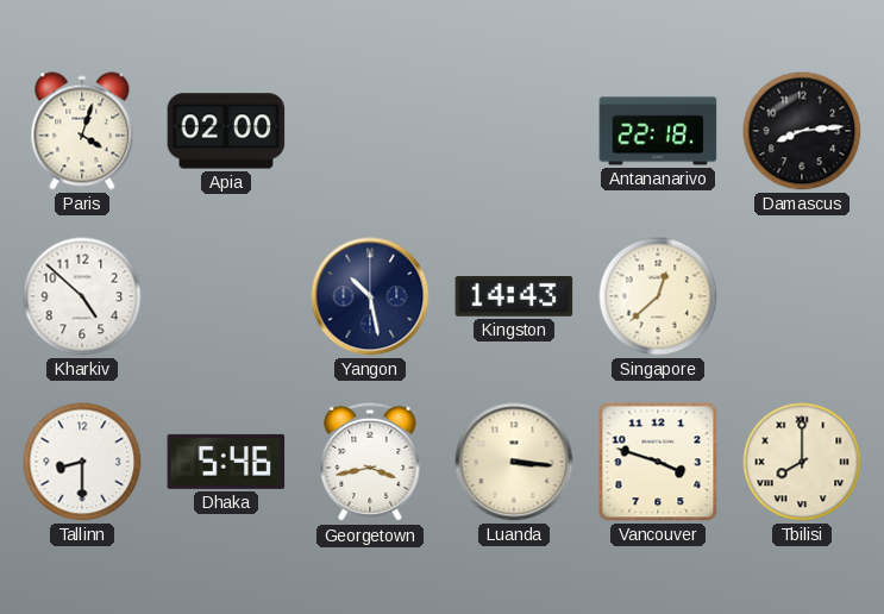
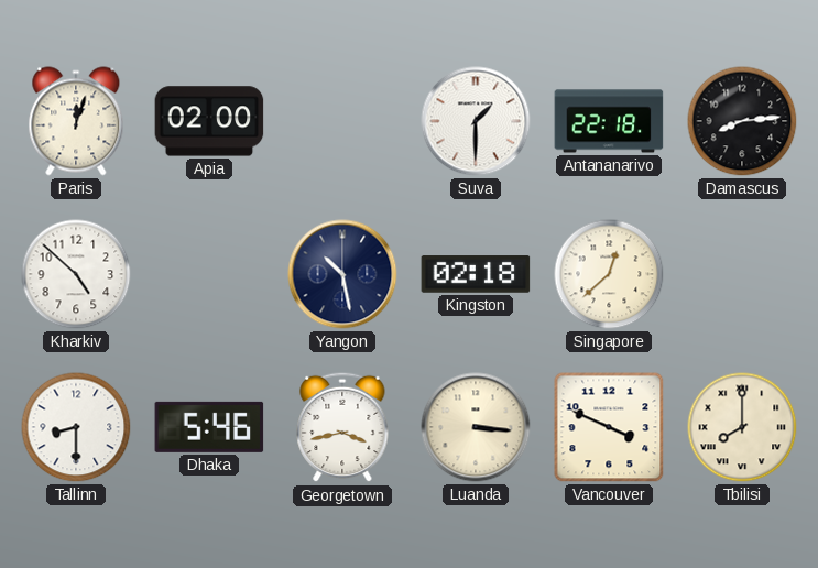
Paris: 4:03 -> 12:03
Suva: none -> 1:30
Kingston: 14:43 -> 02:18
Vancouver: 3:48 -> 3:49
